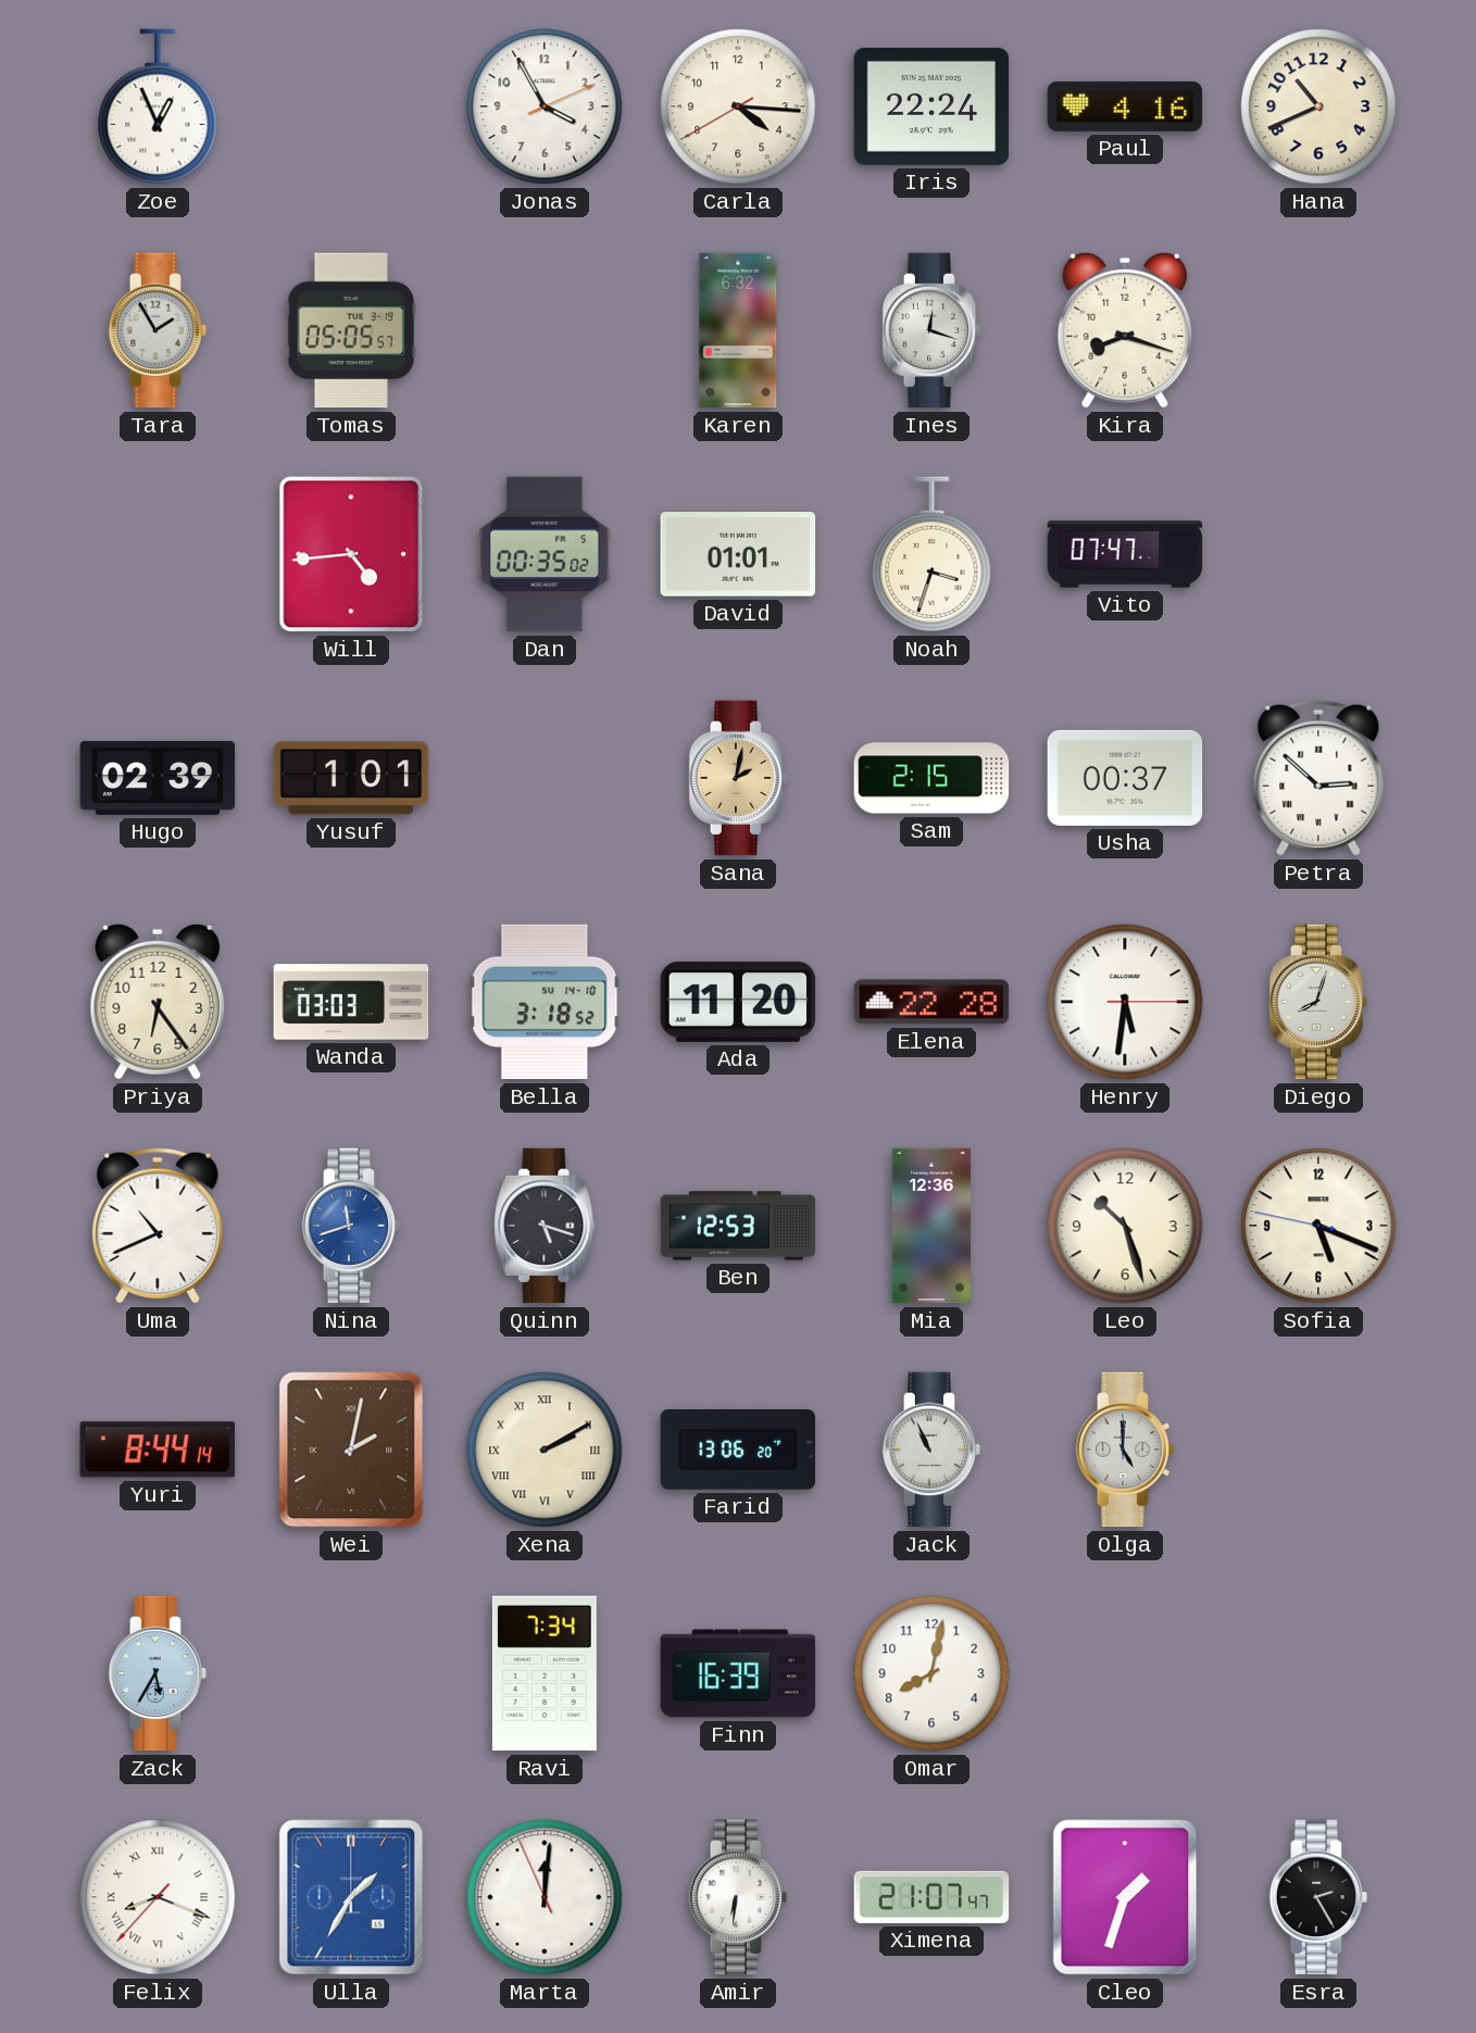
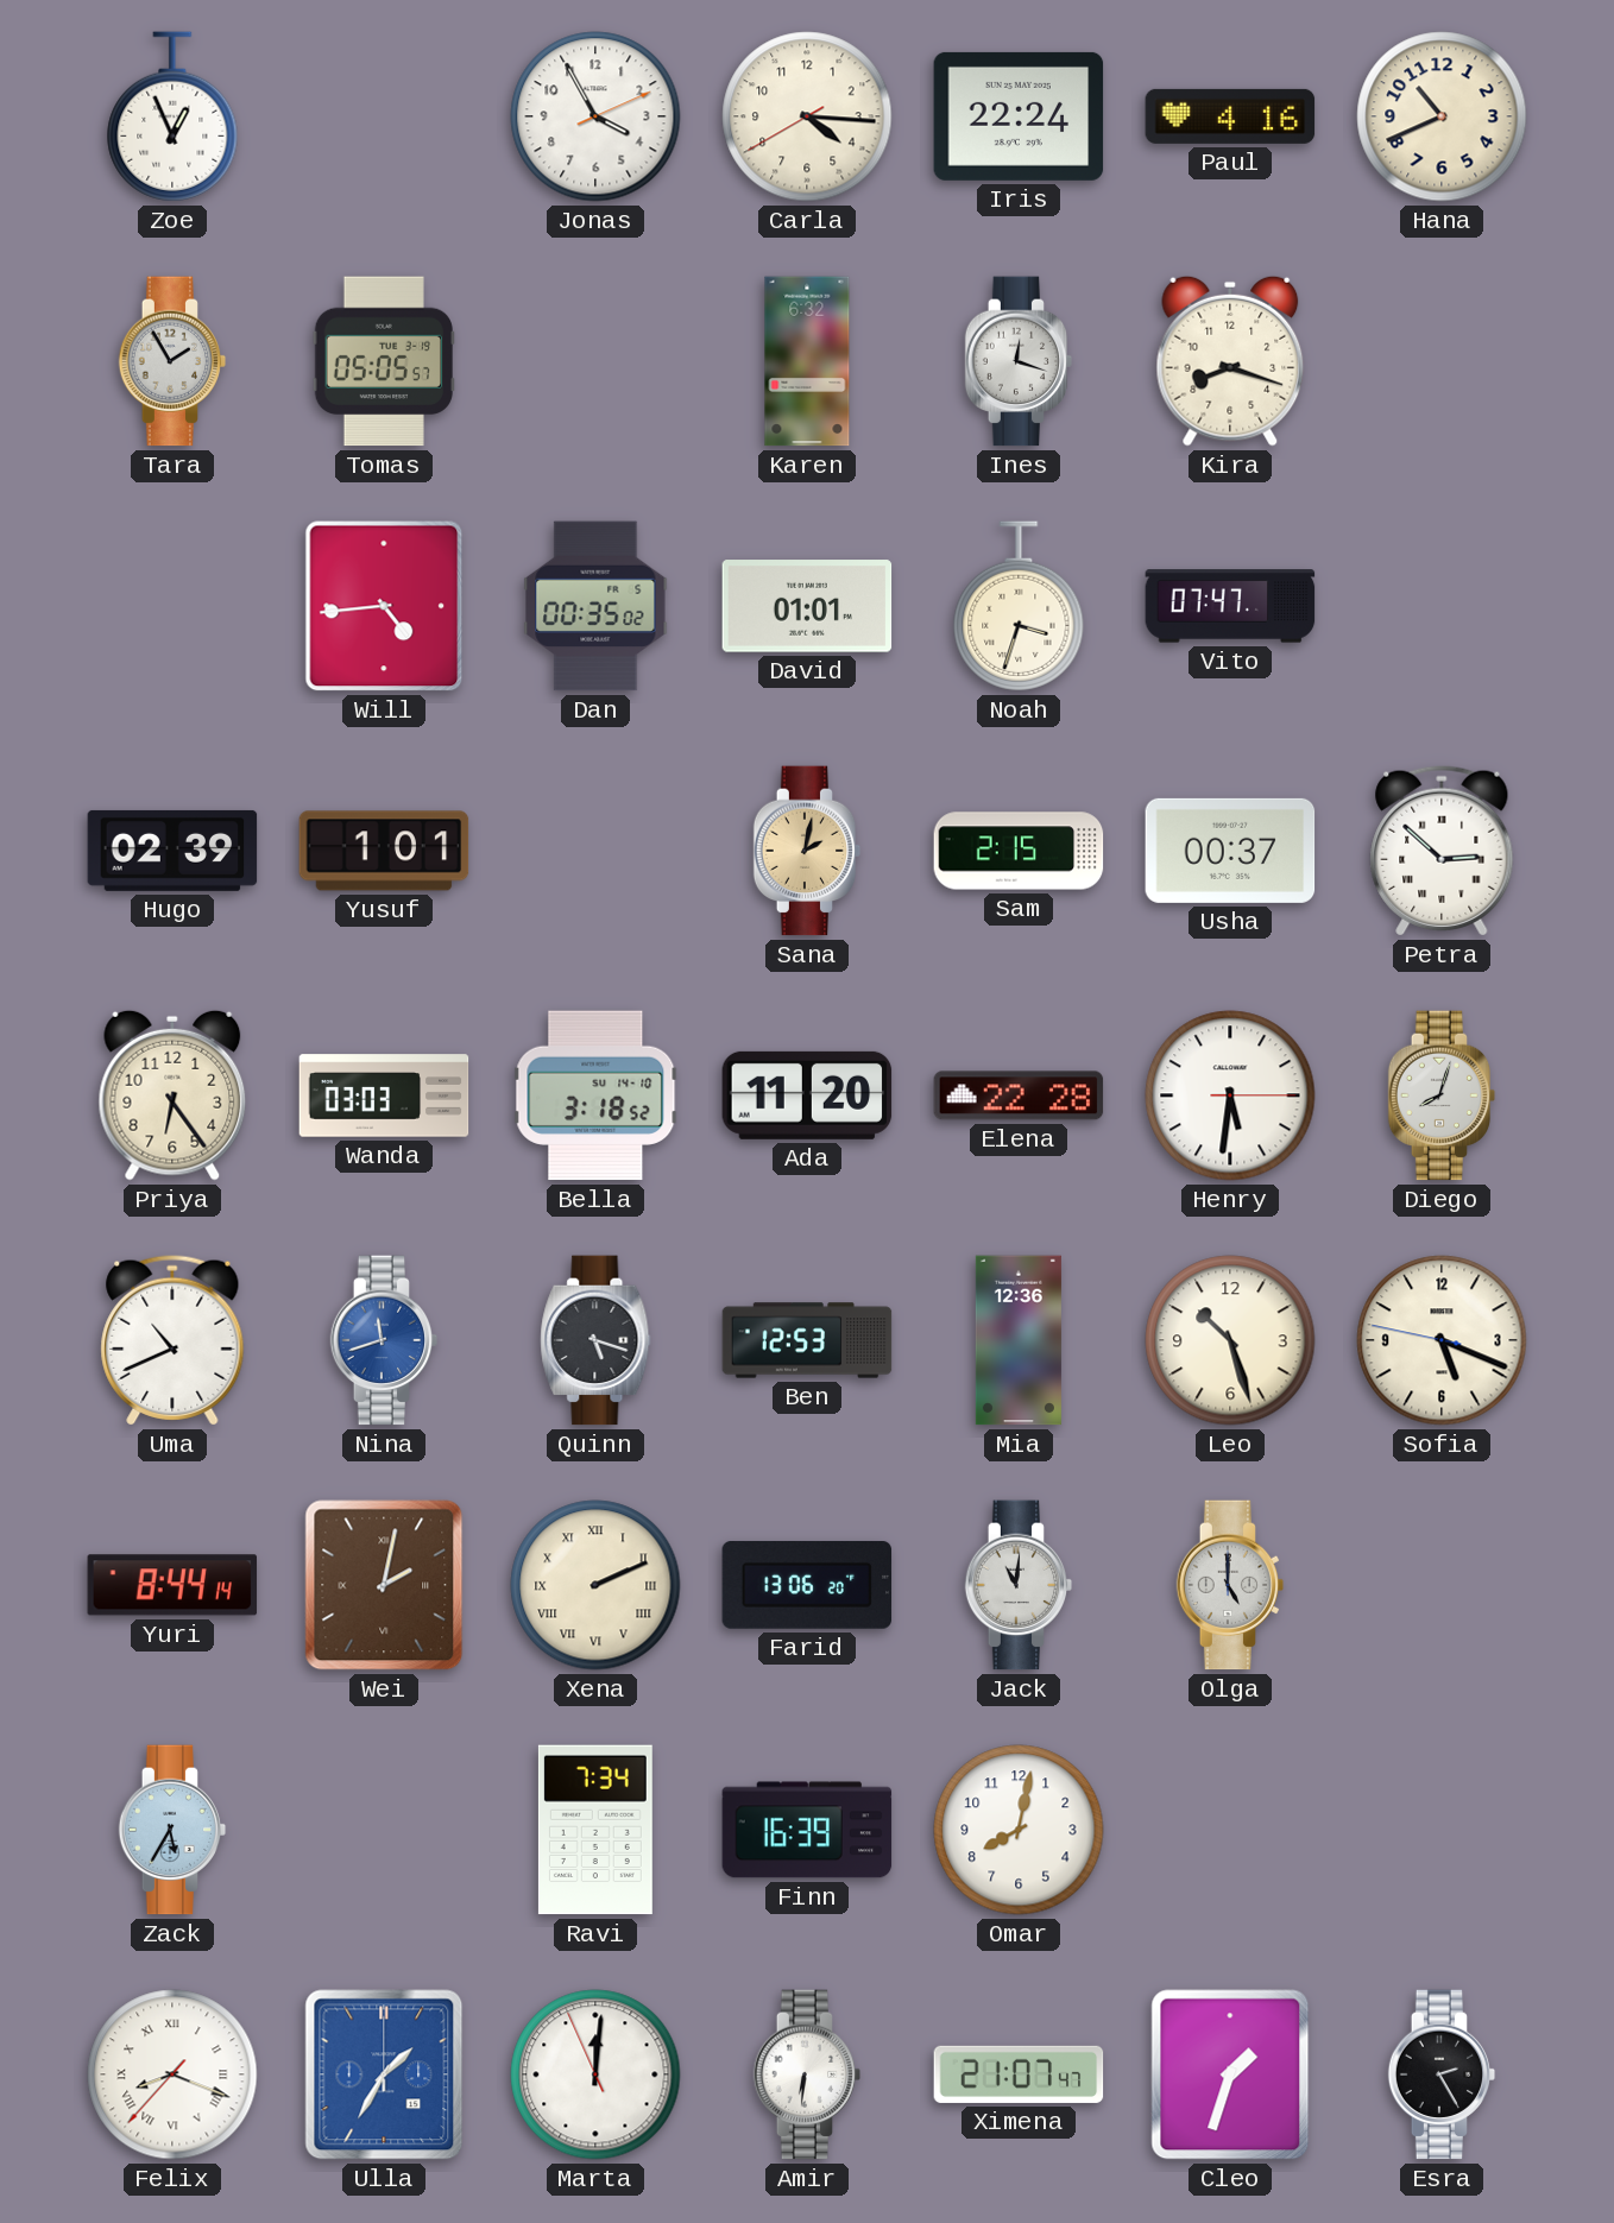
Xena: 2:10 -> 2:11
Jack: 10:56 -> 11:01
